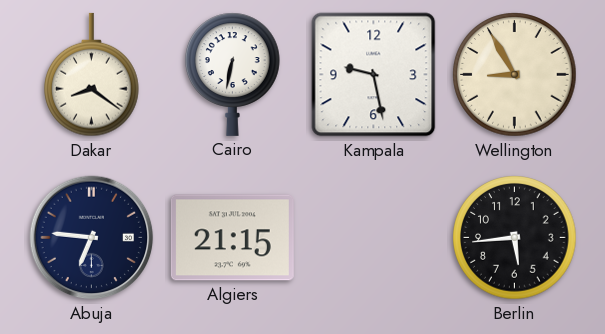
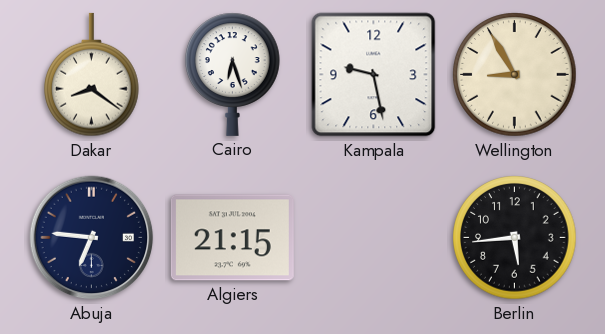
Cairo: 6:32 -> 6:27
